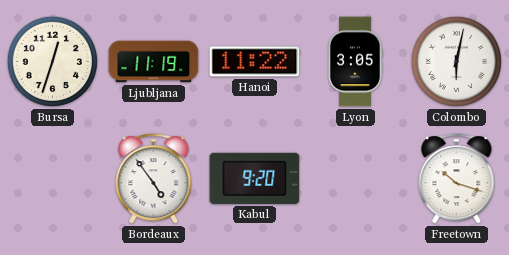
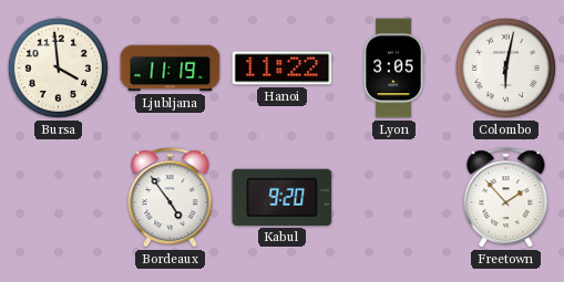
Bursa: 12:33 -> 3:59
Freetown: 10:18 -> 1:53
